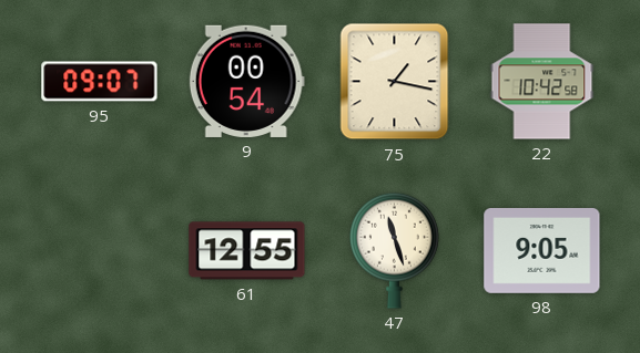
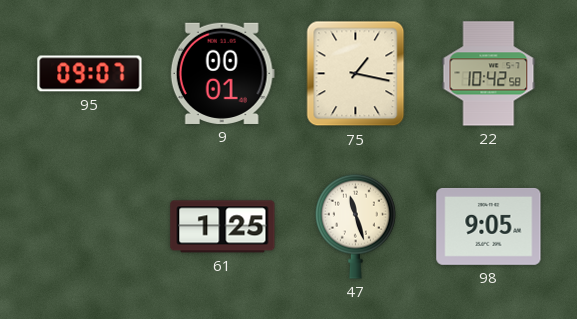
9: 00:54 -> 00:01
61: 12:55 -> 1:25
